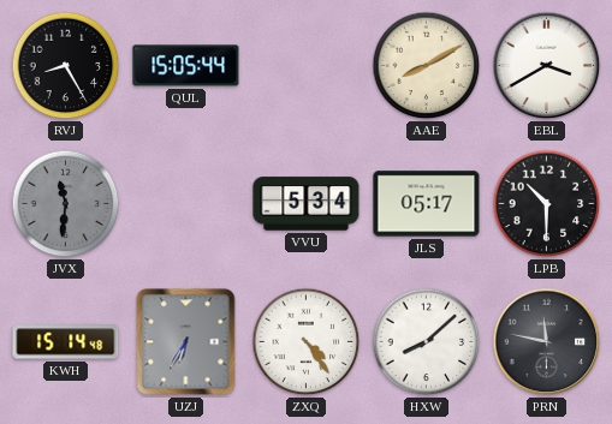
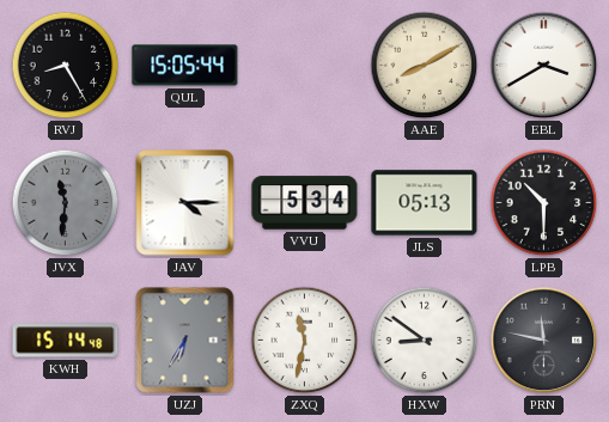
JAV: none -> 4:15
JLS: 05:17 -> 05:13
ZXQ: 4:24 -> 11:32
HXW: 8:08 -> 8:51
